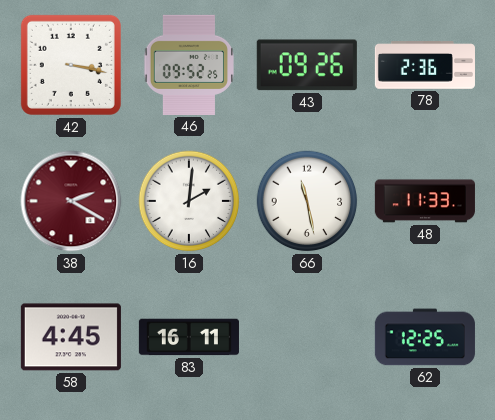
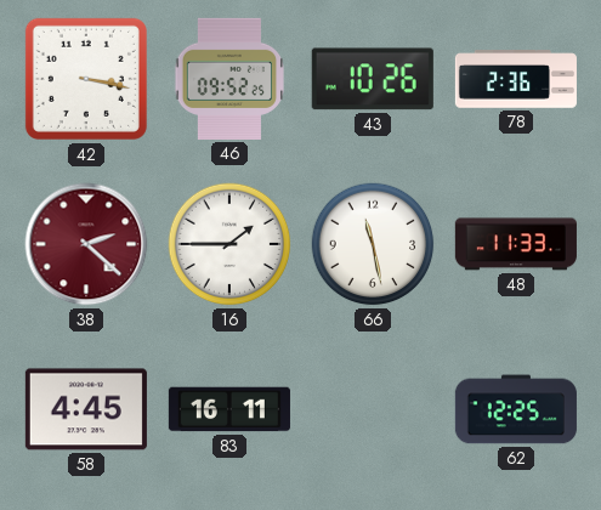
43: 09:26 -> 10:26
38: 2:20 -> 2:22
16: 2:01 -> 1:45
